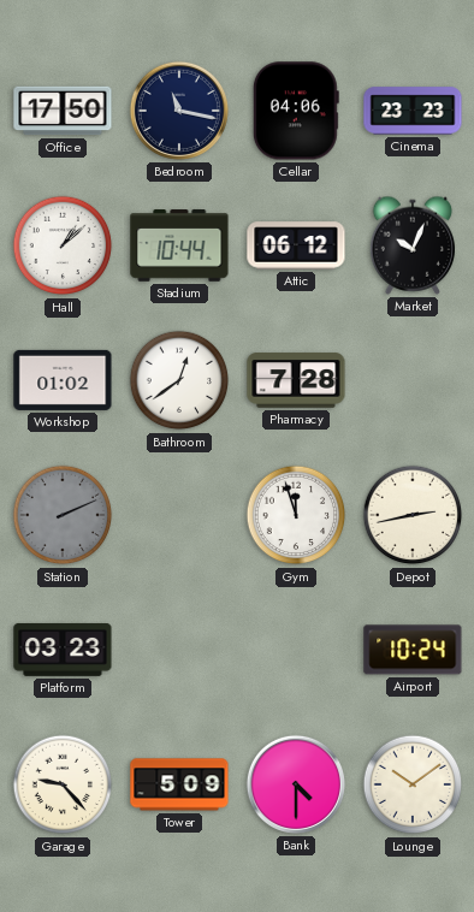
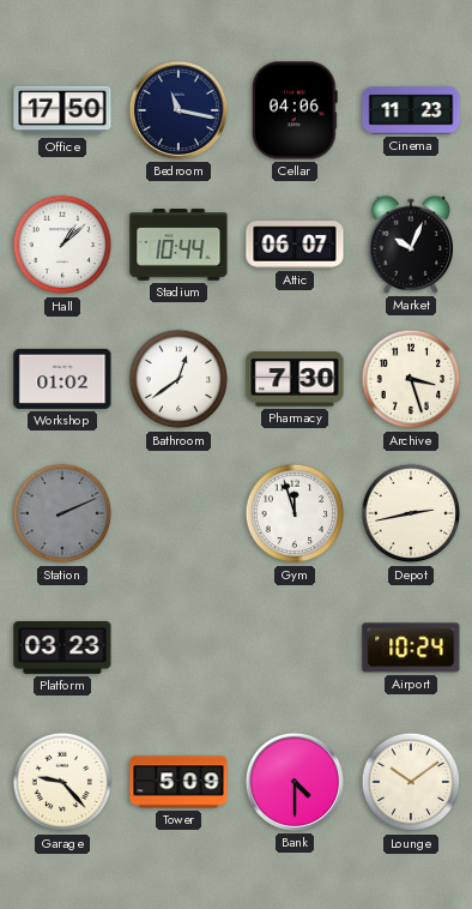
Cinema: 23:23 -> 11:23
Attic: 06:12 -> 06:07
Pharmacy: 7:28 -> 7:30
Archive: none -> 3:27
